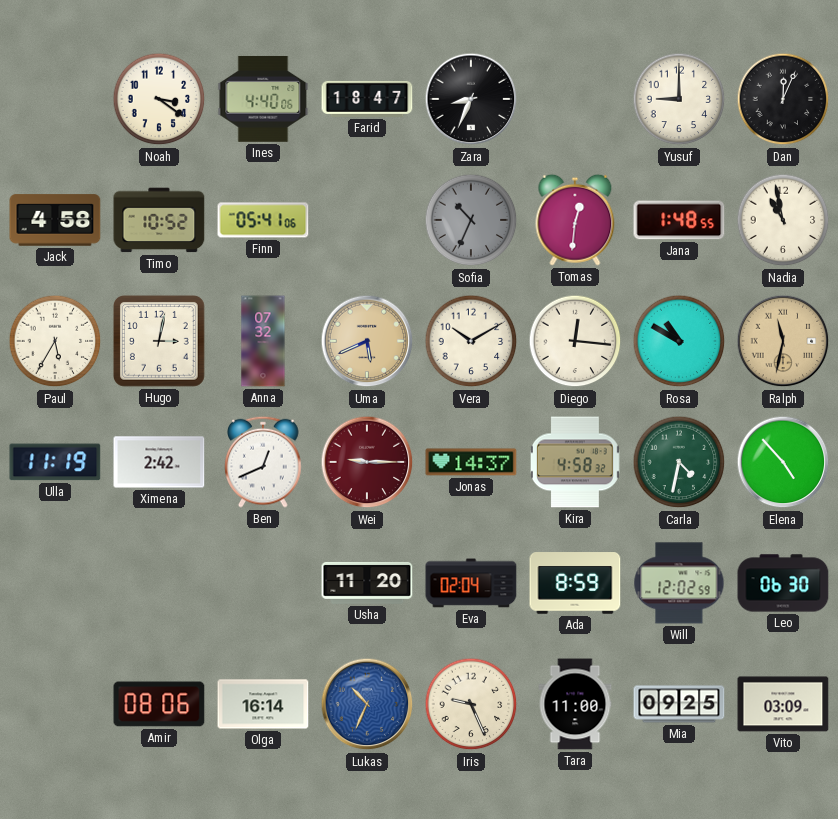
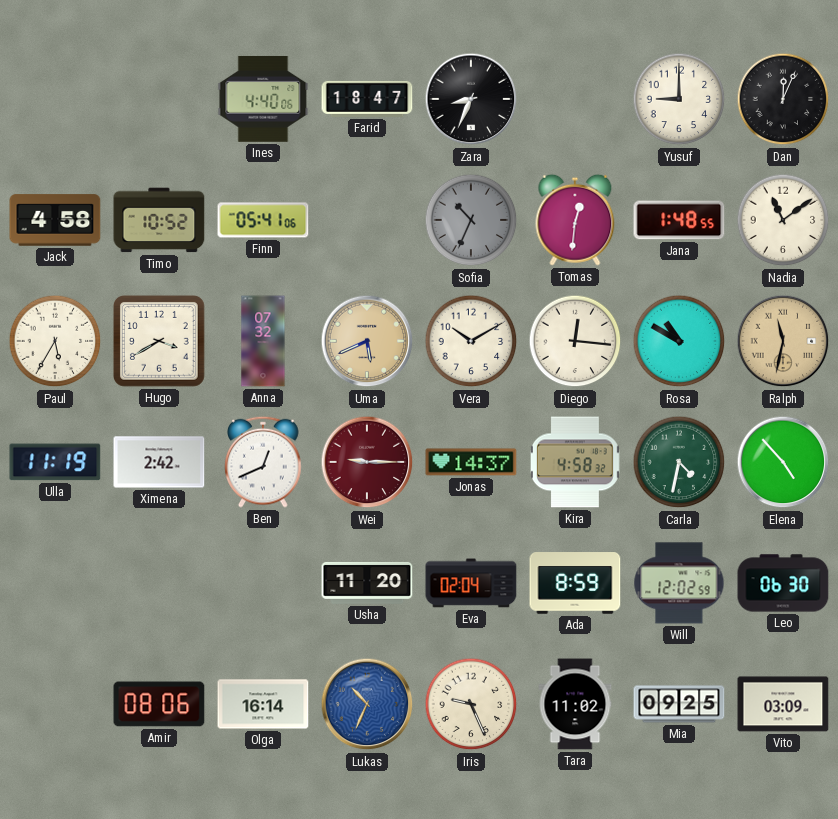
Noah: 3:21 -> none
Nadia: 10:58 -> 11:09
Hugo: 3:02 -> 3:40
Tara: 11:00 -> 11:02
